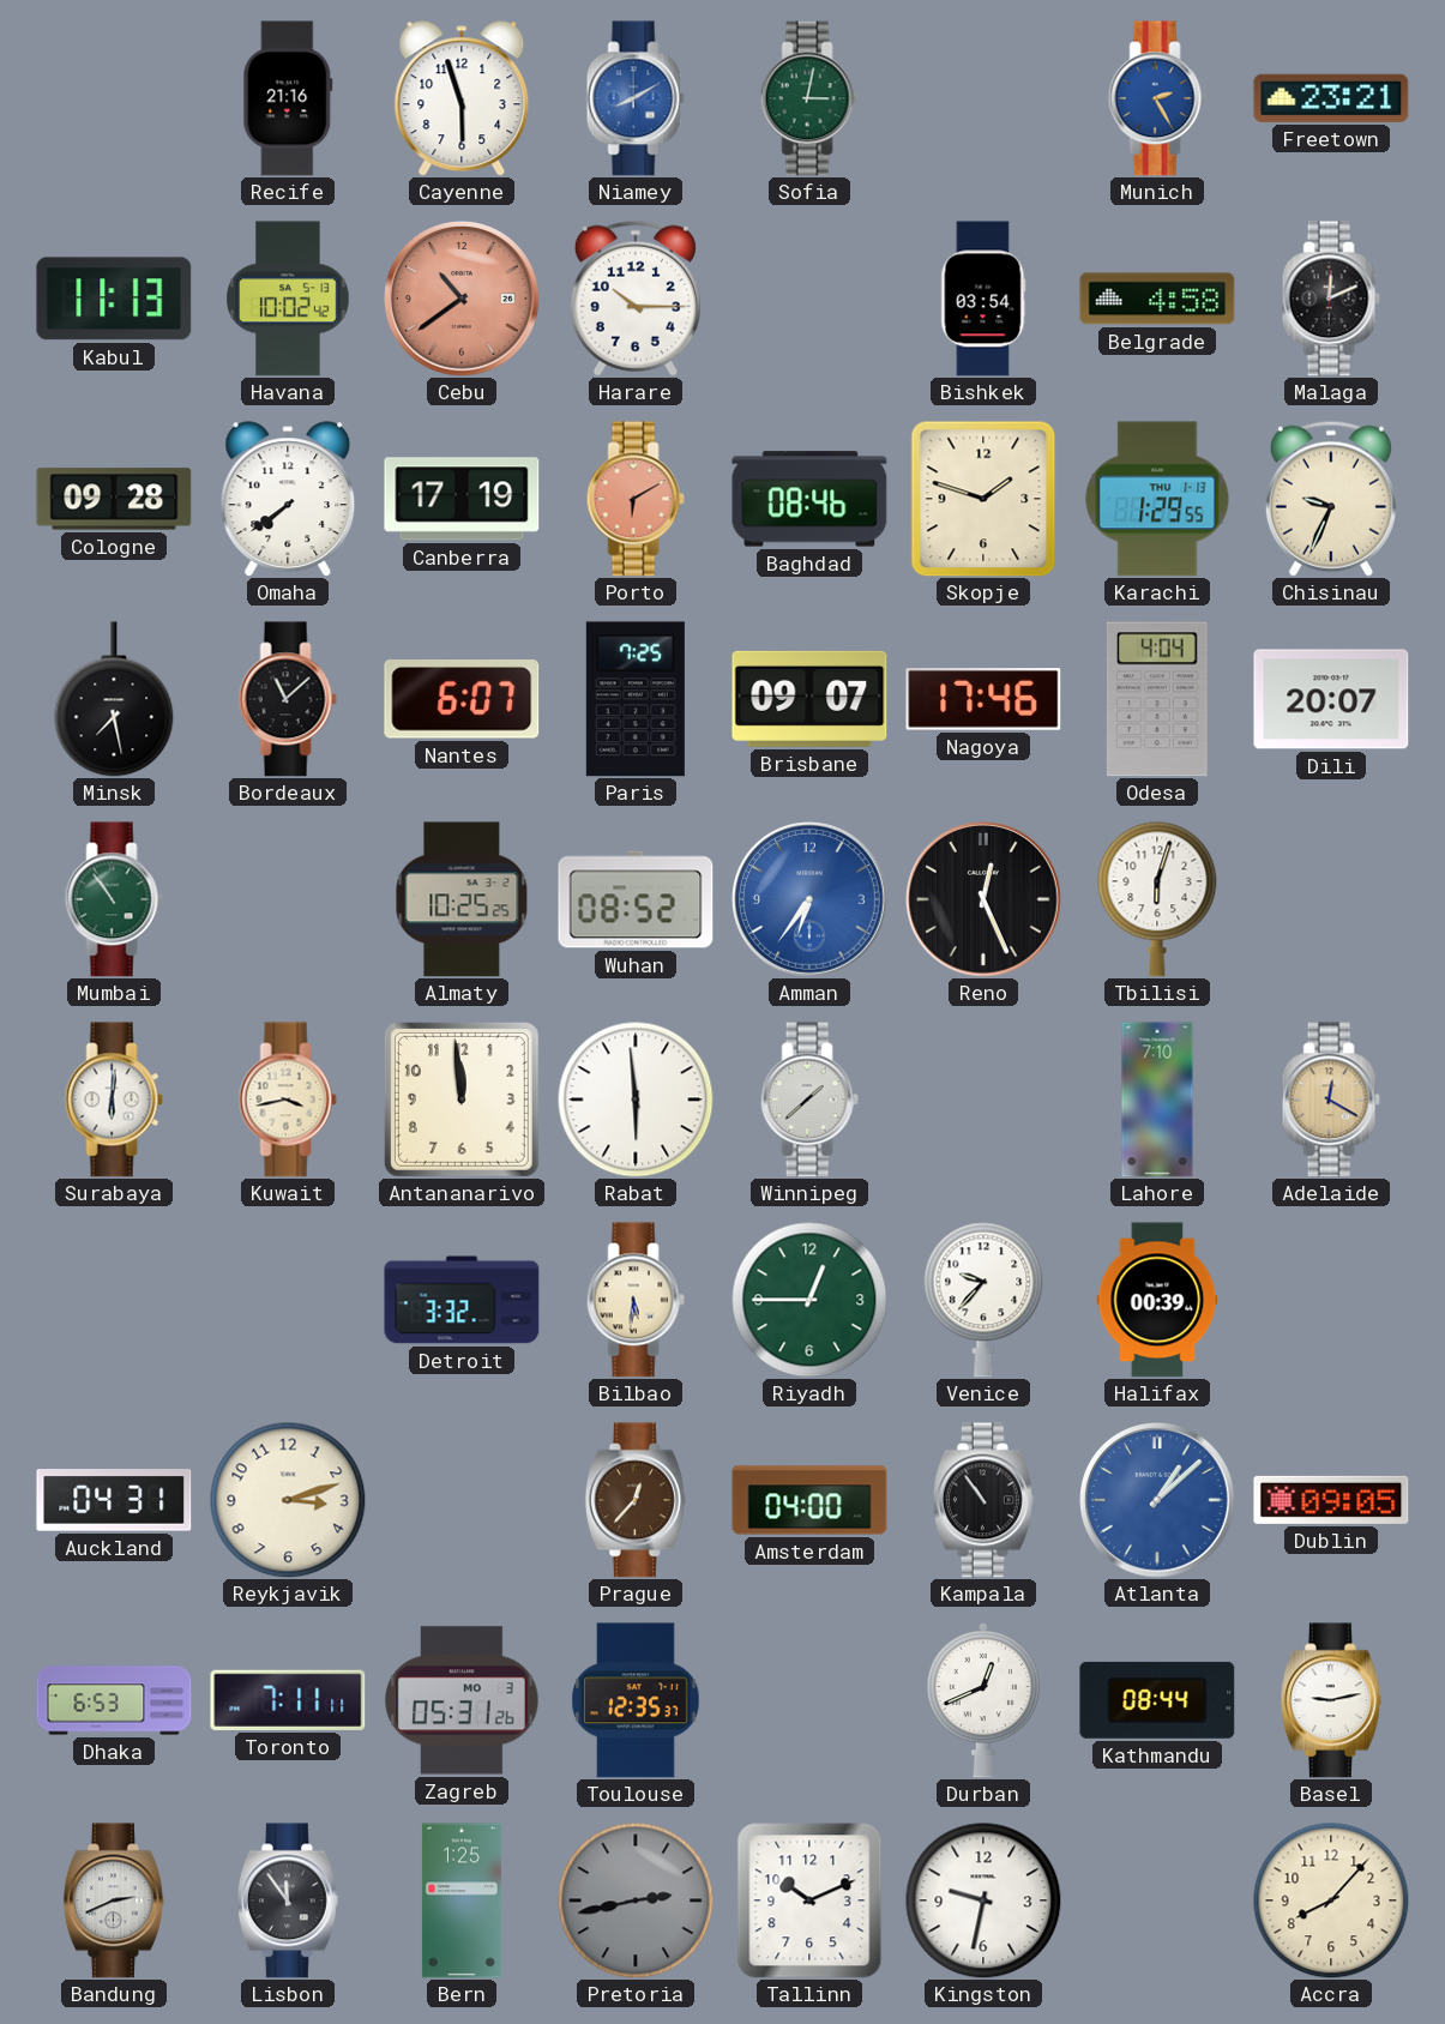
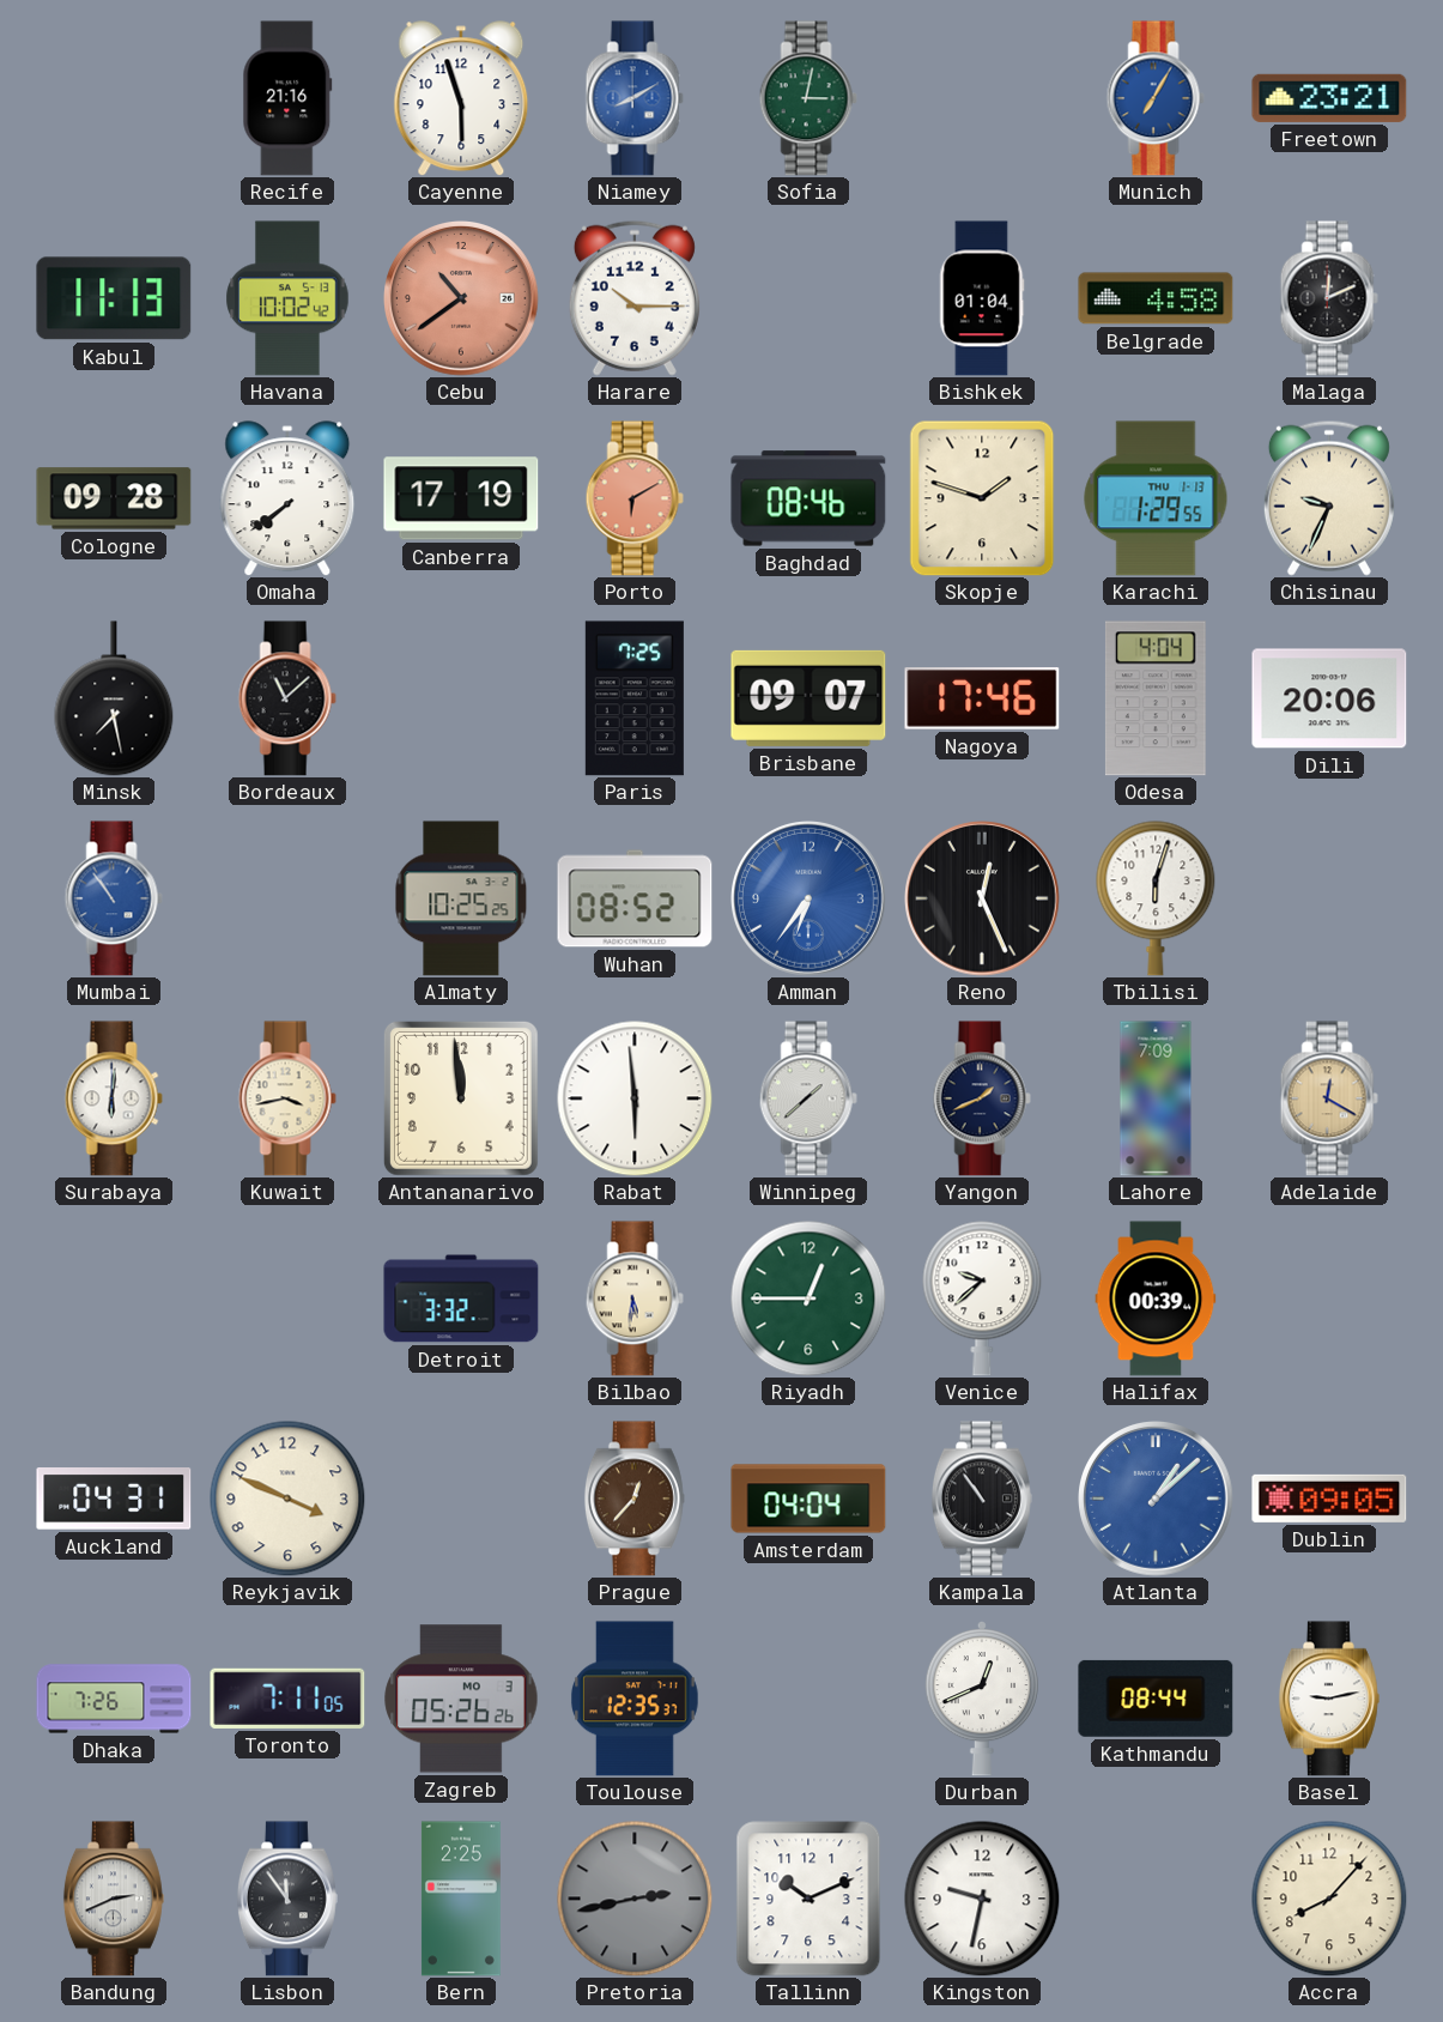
Munich: 2:25 -> 7:05
Bishkek: 03:54 -> 01:04
Nantes: 6:07 -> none
Dili: 20:07 -> 20:06
Mumbai dial: green -> blue
Yangon: none -> 1:41
Lahore: 7:10 -> 7:09
Venice: 9:37 -> 9:38
Reykjavik: 3:12 -> 3:49
Amsterdam: 04:00 -> 04:04
Dhaka: 6:53 -> 7:26
Toronto: 7:11:11 -> 7:11:05
Zagreb: 05:31 -> 05:26
Bern: 1:25 -> 2:25
